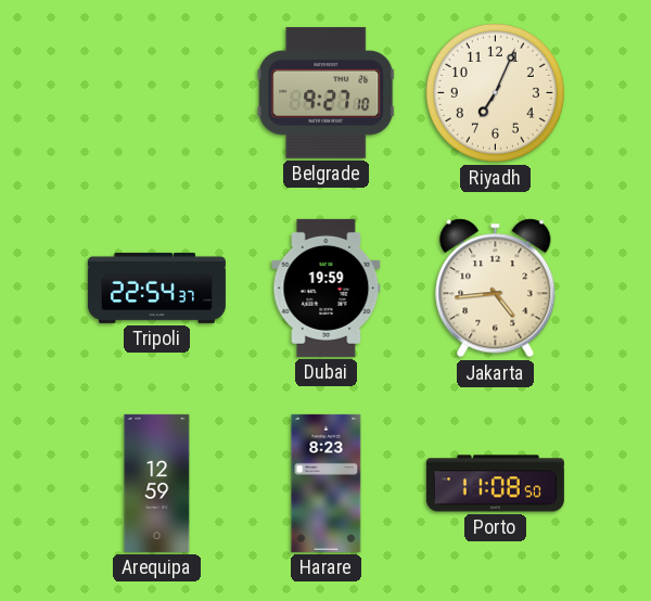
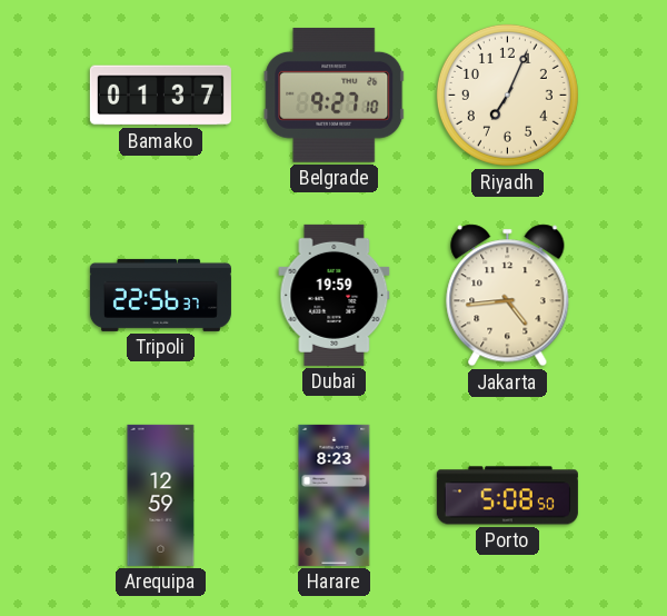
Bamako: none -> 01:37
Tripoli: 22:54 -> 22:56
Porto: 11:08 -> 5:08
